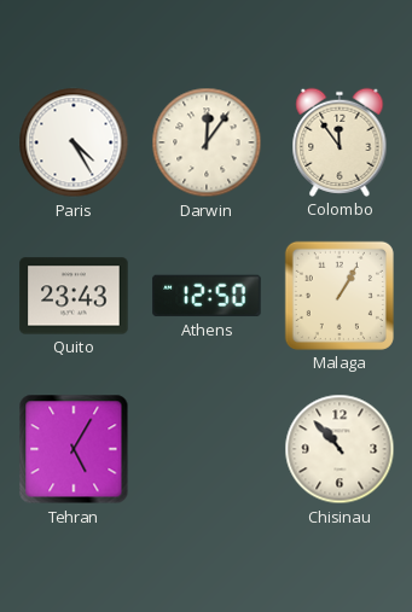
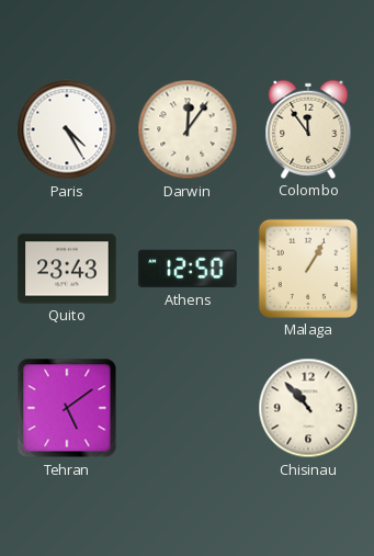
Tehran: 5:05 -> 5:09
